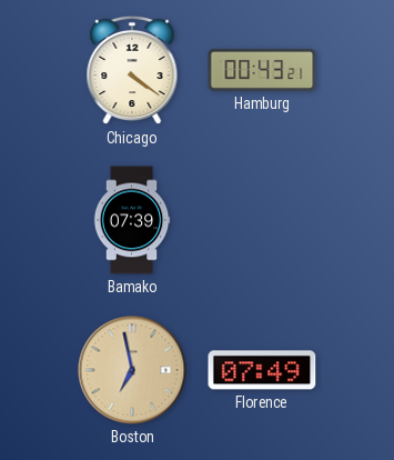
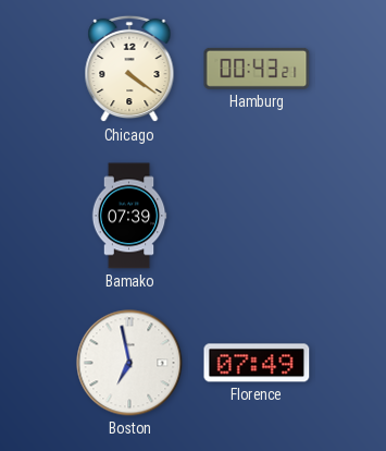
Boston dial: champagne -> white
